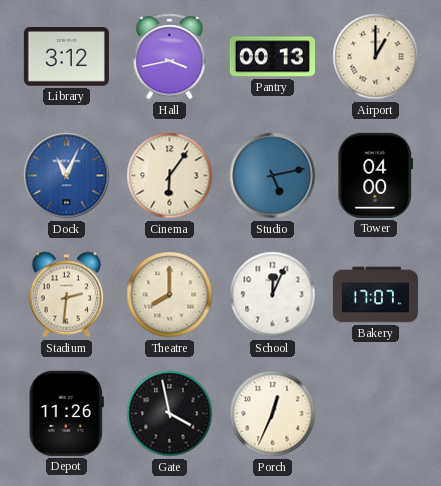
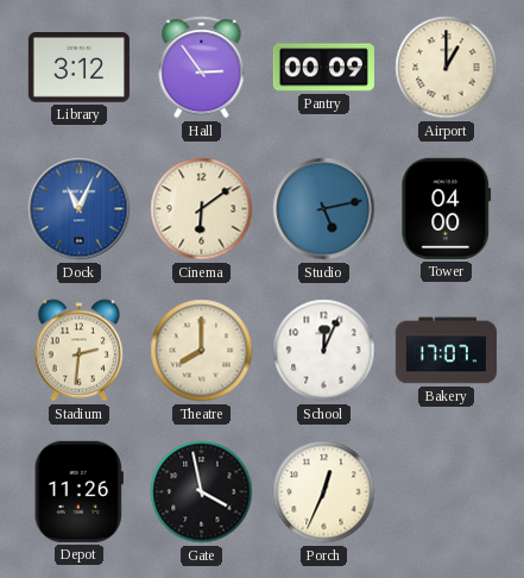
Hall: 3:43 -> 2:54
Pantry: 00:13 -> 00:09
Cinema: 6:06 -> 6:09
